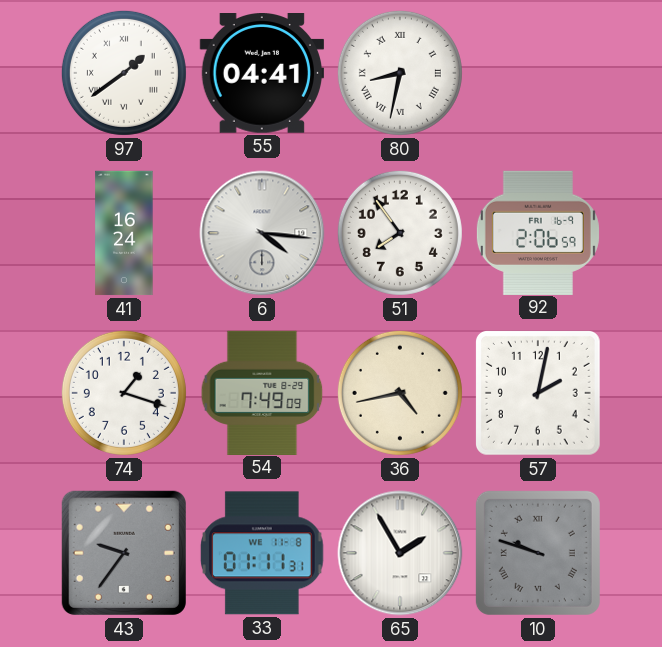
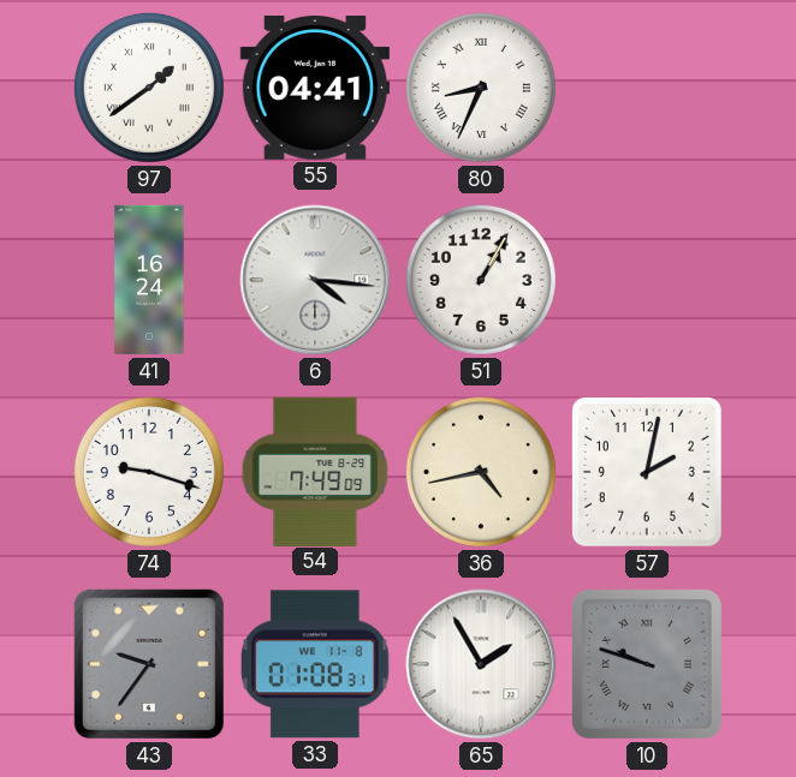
80: 8:32 -> 8:34
51: 7:54 -> 1:05
92: 2:06 -> none
74: 1:18 -> 9:18
33: 01:11 -> 01:08
